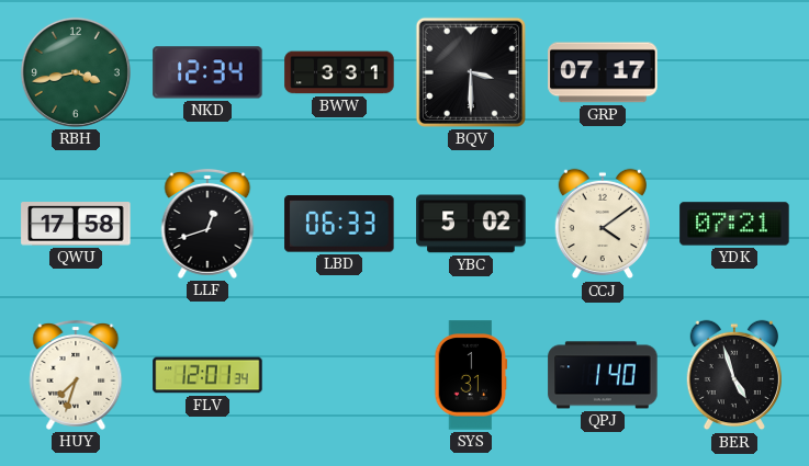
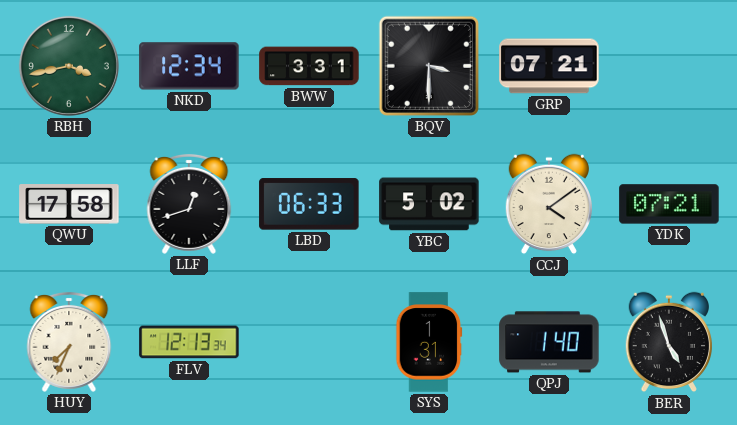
GRP: 07:17 -> 07:21
HUY: 7:33 -> 7:34
FLV: 12:01 -> 12:13
